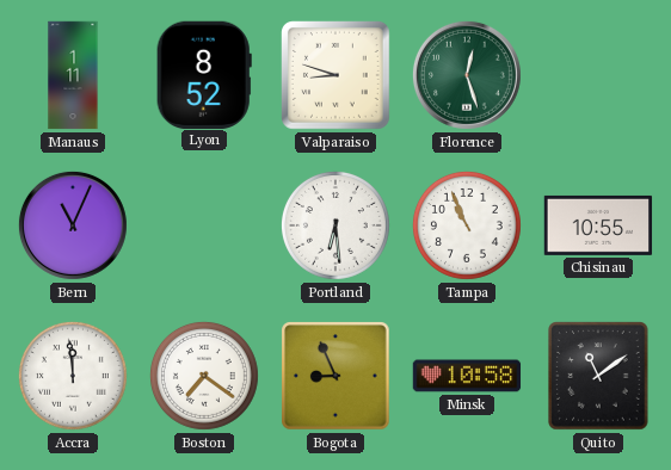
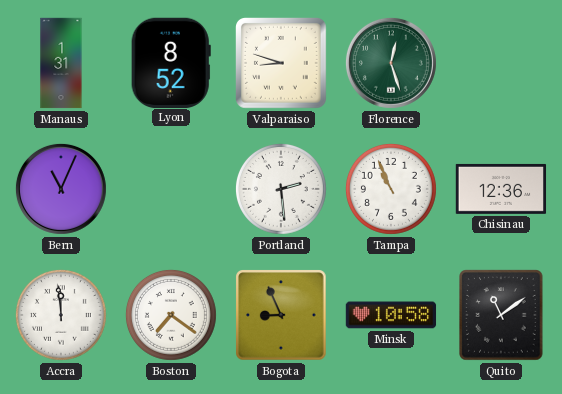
Manaus: 1:11 -> 1:31
Portland: 6:29 -> 2:29
Chisinau: 10:55 -> 12:36
